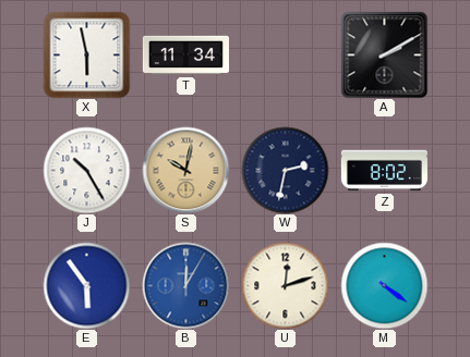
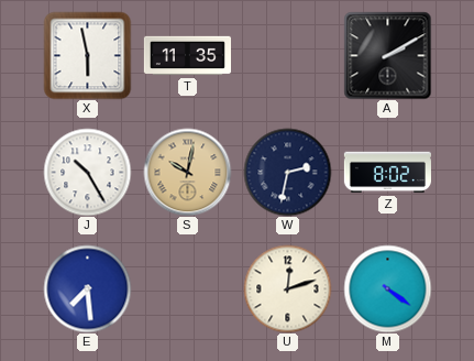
T: 11:34 -> 11:35
E: 5:54 -> 7:29
B: 12:05 -> none
